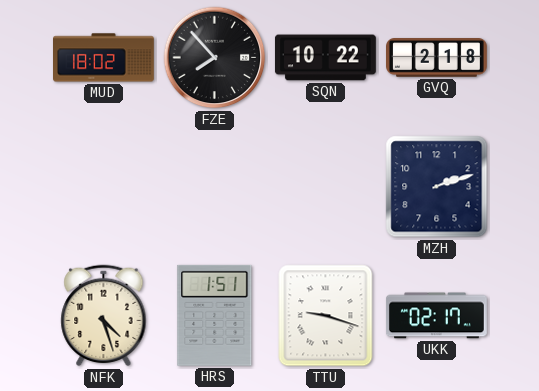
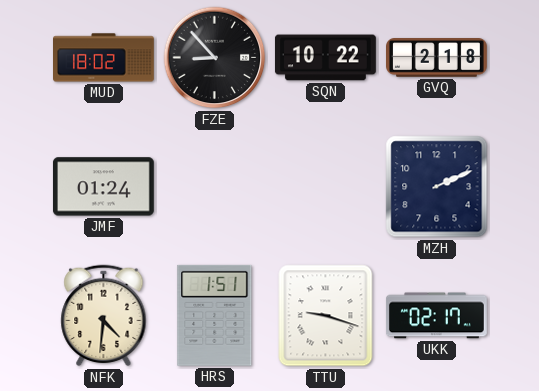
FZE: 7:53 -> 8:53
JMF: none -> 01:24
MZH: 2:12 -> 2:11
NFK: 4:27 -> 4:31
